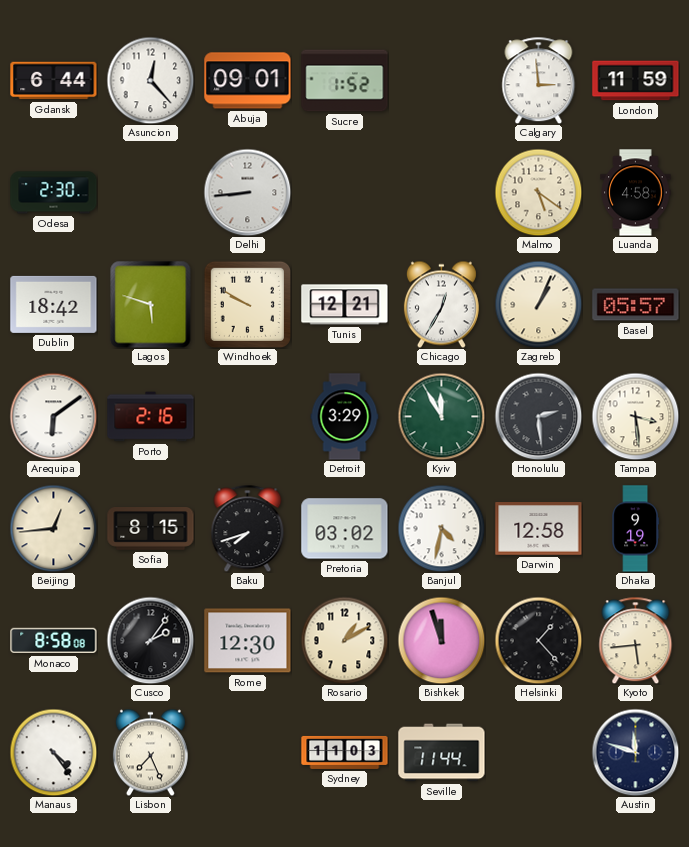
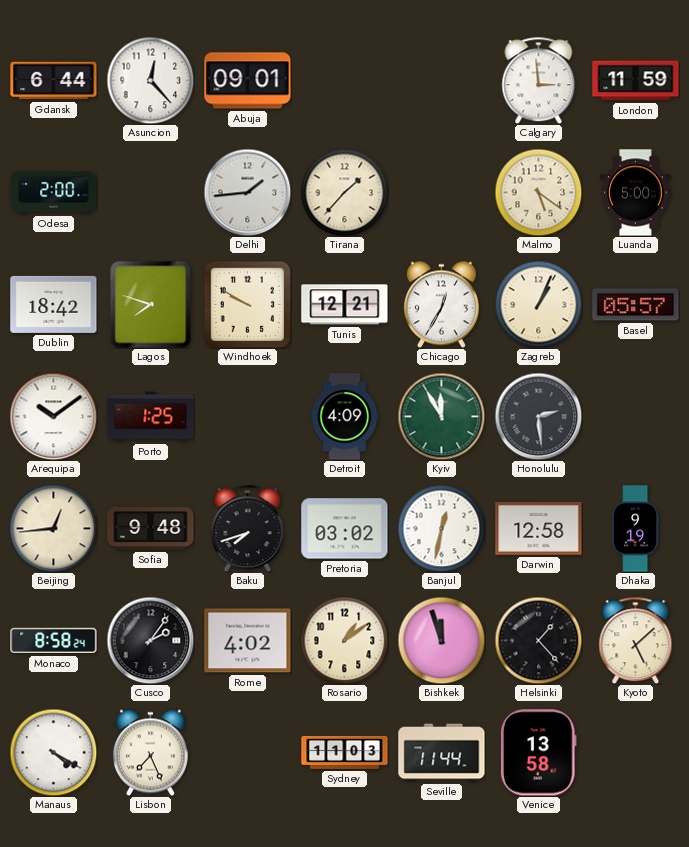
Sucre: 1:52 -> none
Odesa: 2:30 -> 2:00
Delhi: 8:44 -> 1:44
Tirana: none -> 1:37
Luanda: 4:58 -> 5:00
Lagos: 5:48 -> 7:48
Arequipa: 6:09 -> 10:09
Porto: 2:16 -> 1:25
Detroit: 3:29 -> 4:09
Tampa: 3:29 -> none
Sofia: 8:15 -> 9:48
Banjul: 4:32 -> 12:32
Monaco: 8:58:08 -> 8:58:24
Rome: 12:30 -> 4:02
Rosario: 1:10 -> 1:09
Kyoto: 5:44 -> 5:08
Manaus: 4:24 -> 4:20
Venice: none -> 13:58
Austin: 11:48 -> none
